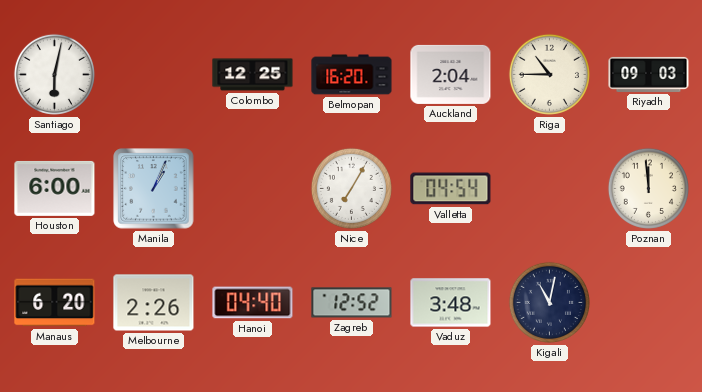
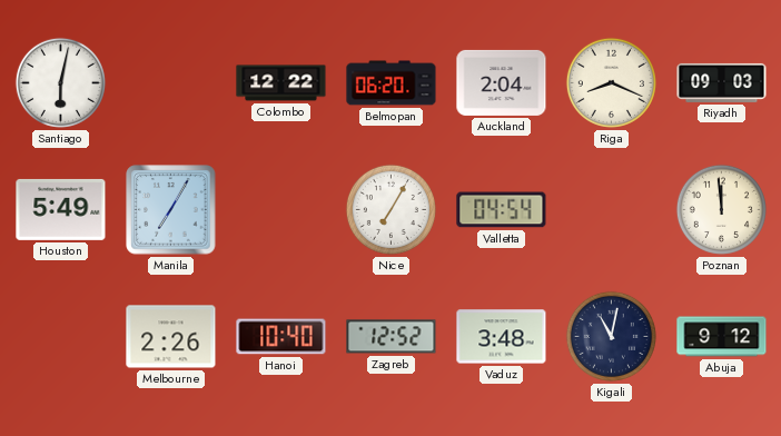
Colombo: 12:25 -> 12:22
Belmopan: 16:20 -> 06:20
Riga: 10:45 -> 8:19
Houston: 6:00 -> 5:49
Manila: 1:04 -> 7:05
Manaus: 6:20 -> none
Hanoi: 04:40 -> 10:40
Abuja: none -> 9:12
